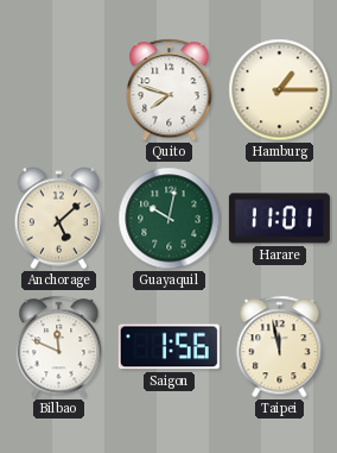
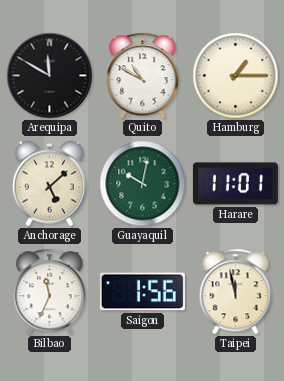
Arequipa: none -> 11:50
Quito: 7:48 -> 10:50
Bilbao: 11:49 -> 11:34
